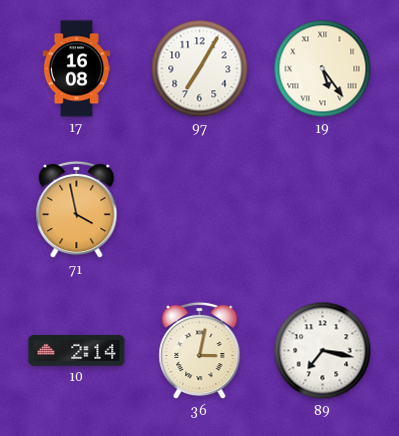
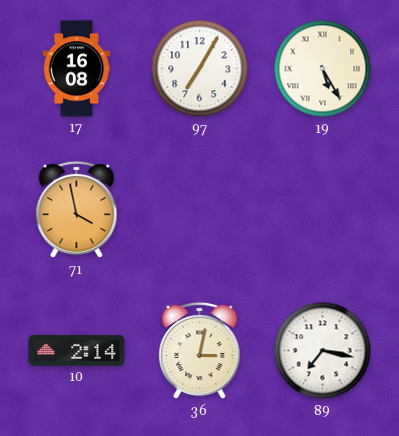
19: 5:24 -> 5:25
